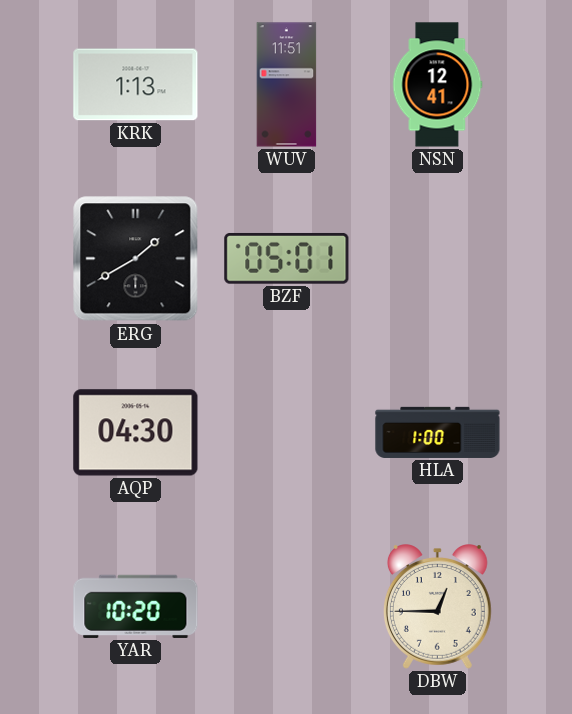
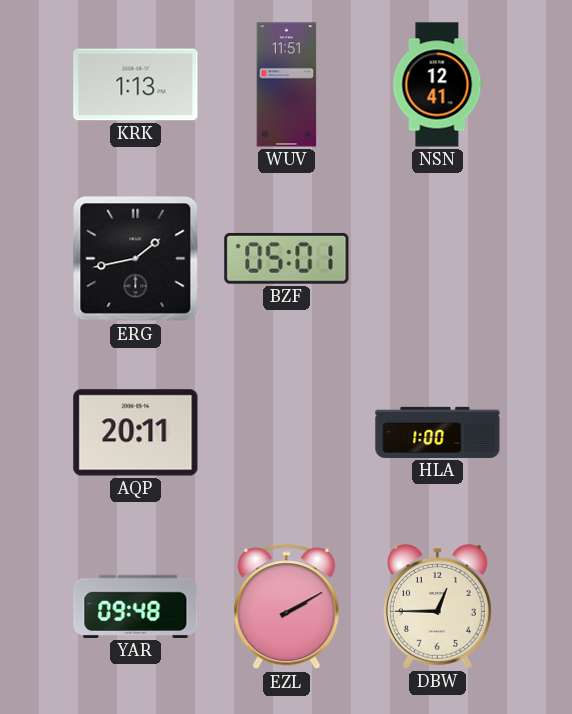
ERG: 1:40 -> 1:43
AQP: 04:30 -> 20:11
YAR: 10:20 -> 09:48
EZL: none -> 2:10
